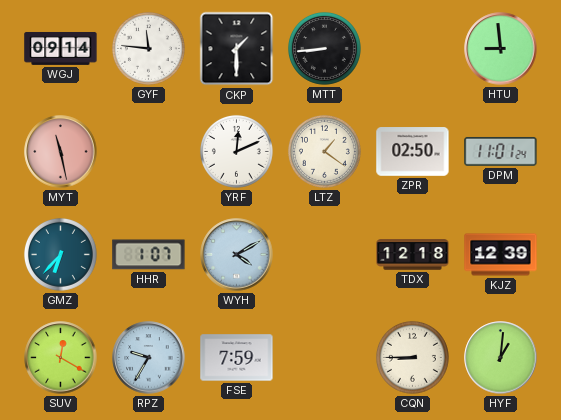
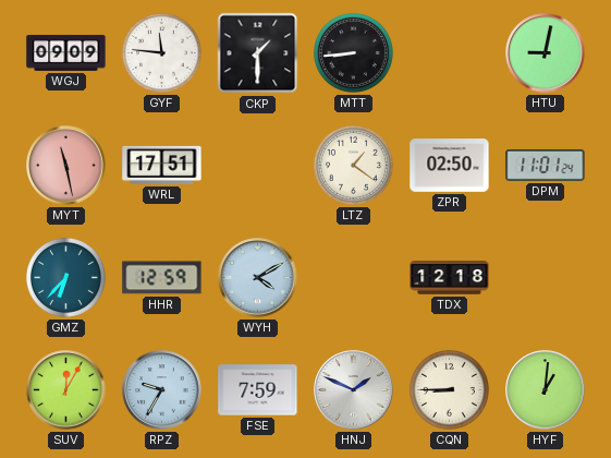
WGJ: 09:14 -> 09:09
HTU: 8:59 -> 9:02
WRL: none -> 17:51
YRF: 12:11 -> none
HHR: 1:07 -> 12:59
KJZ: 12:39 -> none
SUV: 12:20 -> 12:05
HNJ: none -> 1:49
